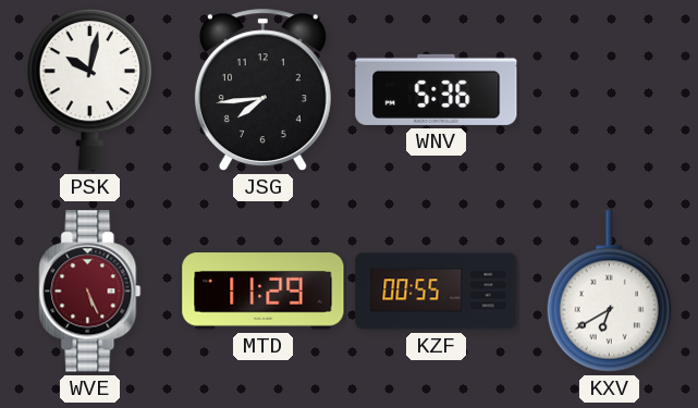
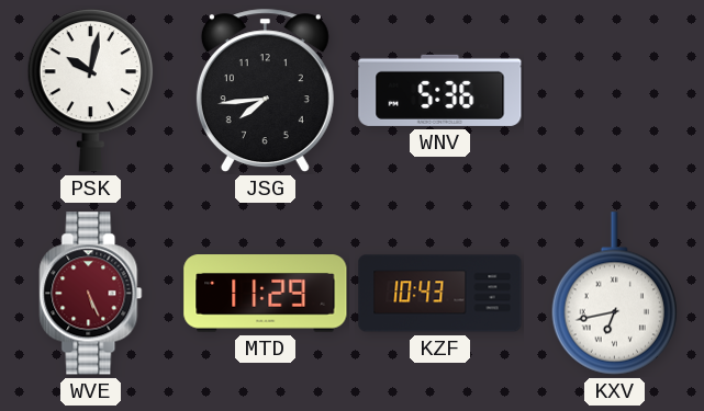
KZF: 00:55 -> 10:43
KXV: 6:40 -> 6:43
